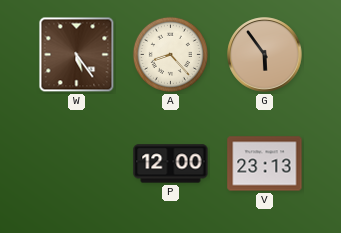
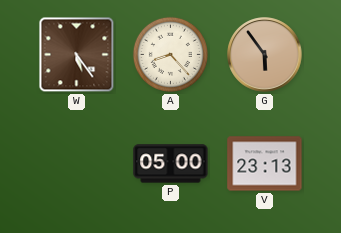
P: 12:00 -> 05:00
